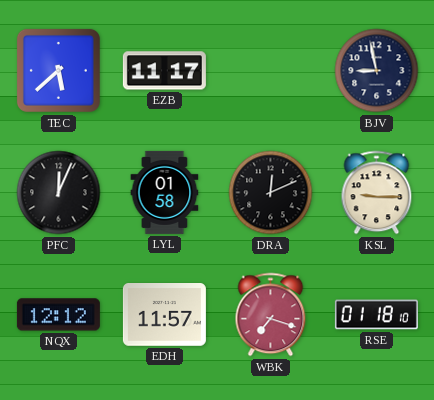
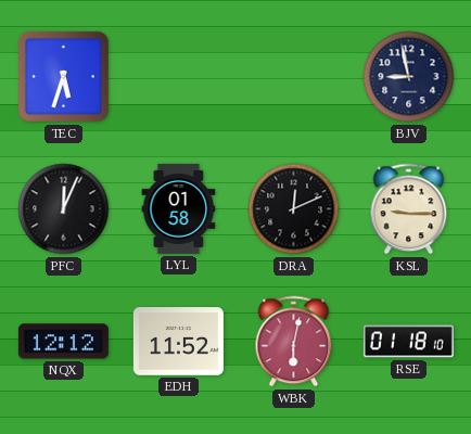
TEC: 5:38 -> 5:33
EZB: 11:17 -> none
EDH: 11:57 -> 11:52
WBK: 7:18 -> 6:02
